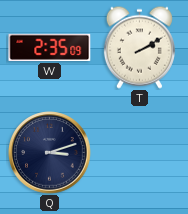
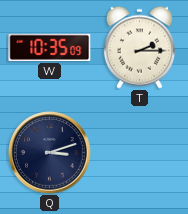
W: 2:35 -> 10:35
T: 2:10 -> 2:15
